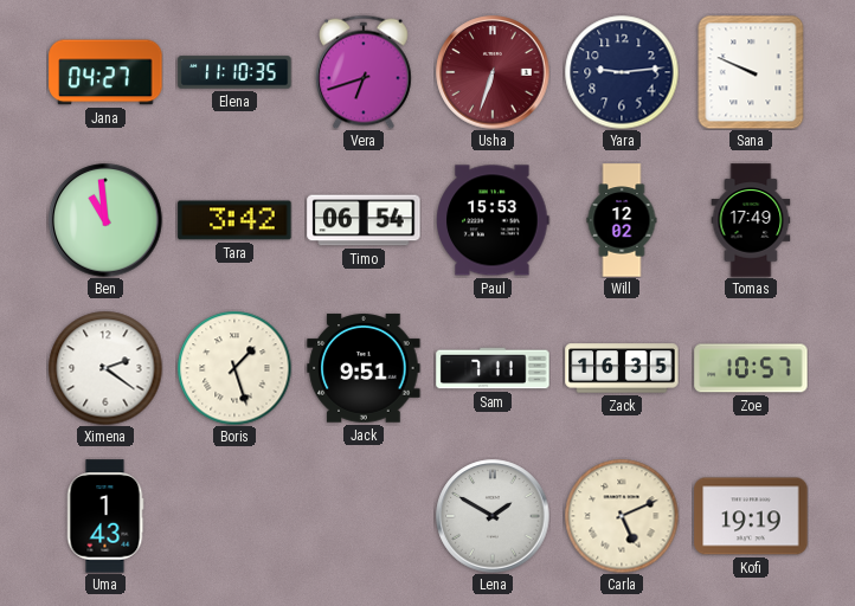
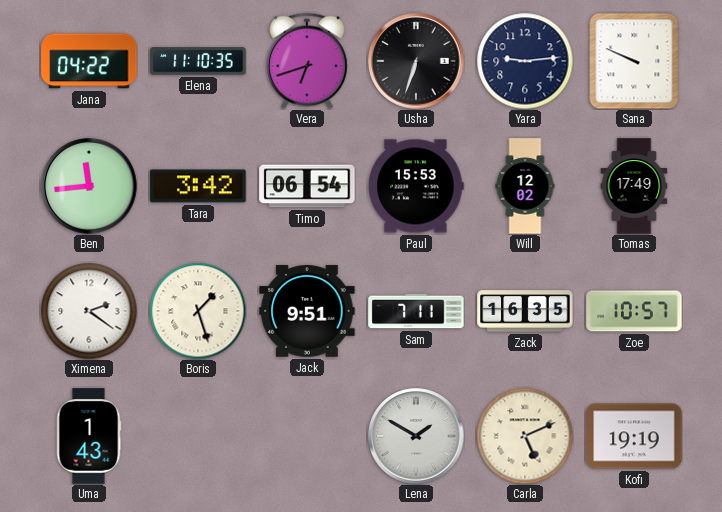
Jana: 04:27 -> 04:22
Usha dial: burgundy -> black
Ben: 10:59 -> 11:44
